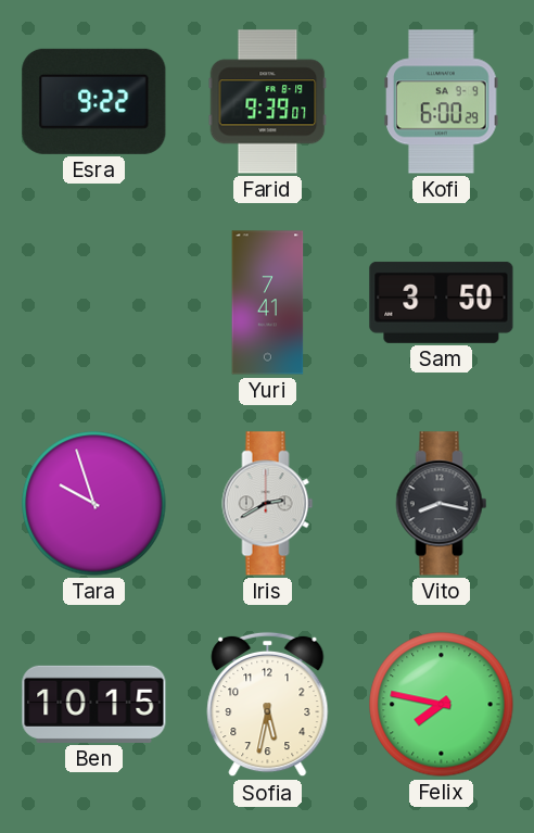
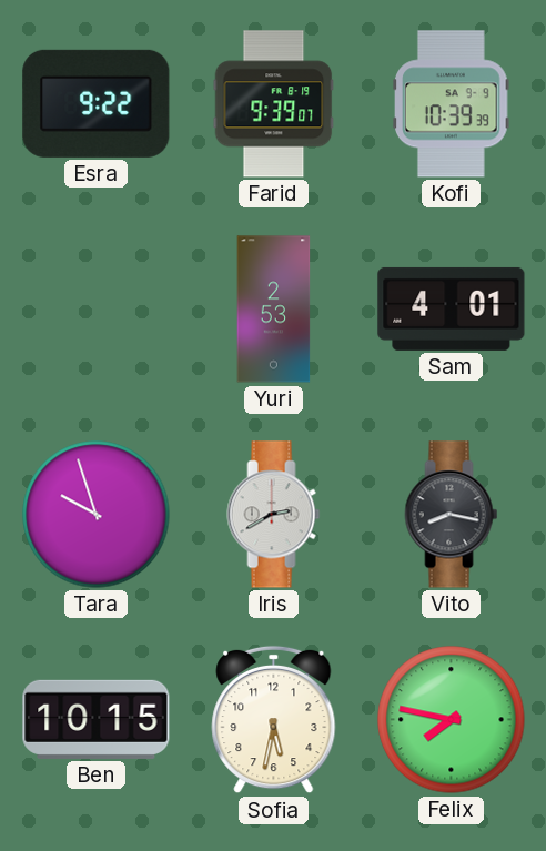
Kofi: 6:00 -> 10:39
Yuri: 7:41 -> 2:53
Sam: 3:50 -> 4:01
